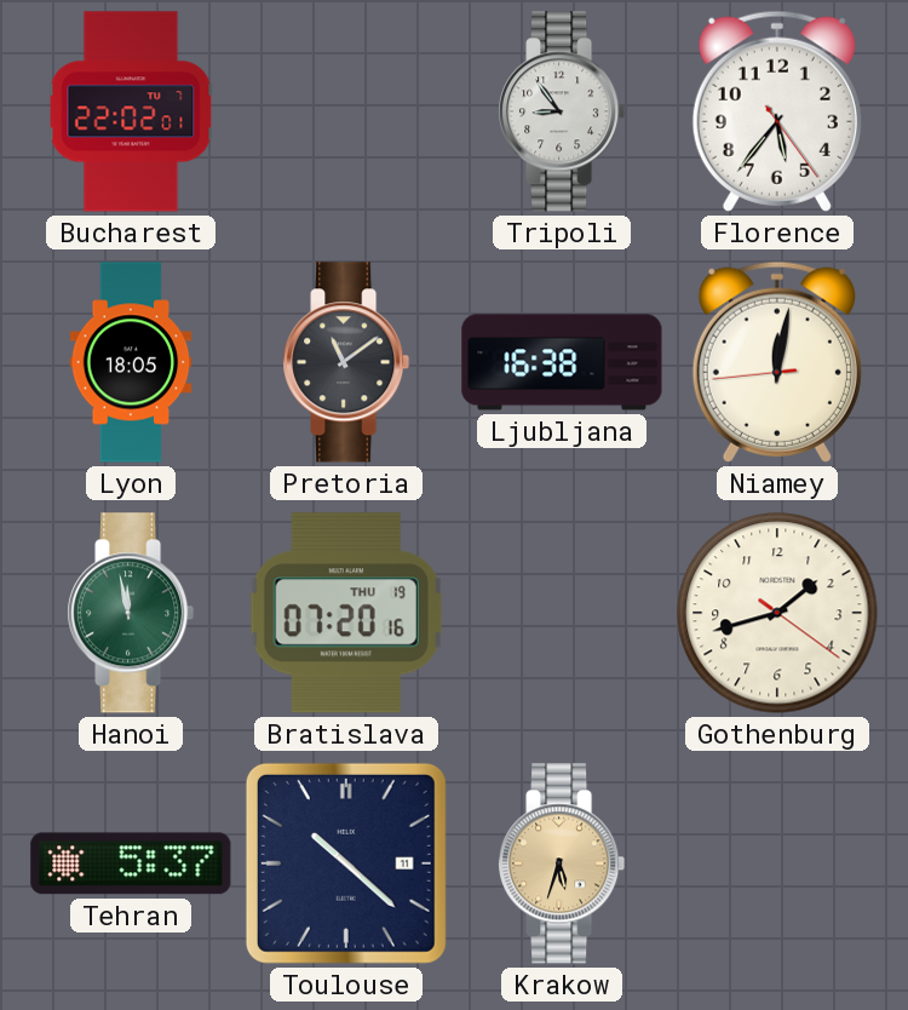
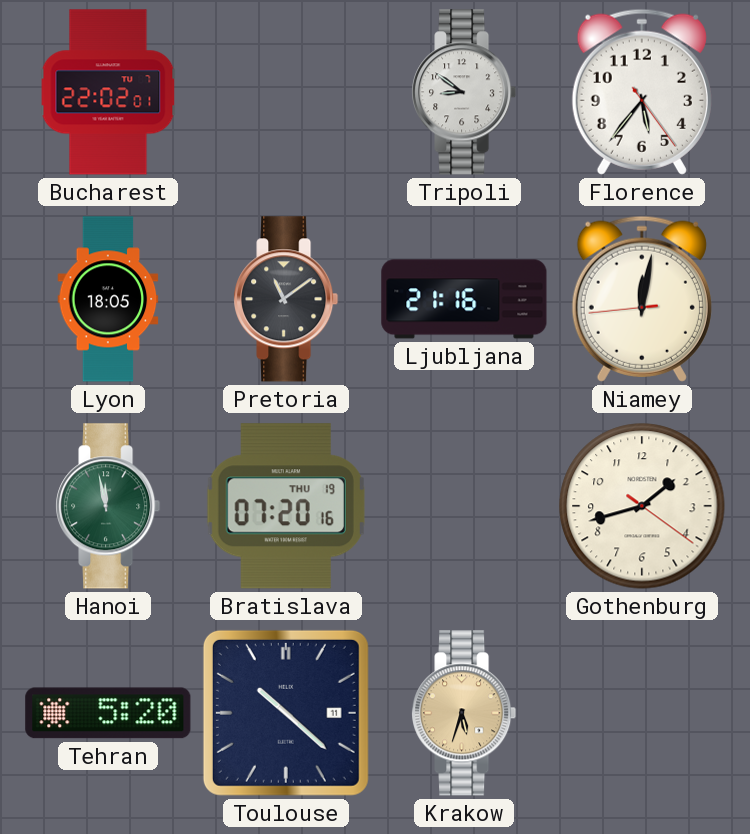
Tripoli: 8:54 -> 8:51
Ljubljana: 16:38 -> 21:16
Tehran: 5:37 -> 5:20
